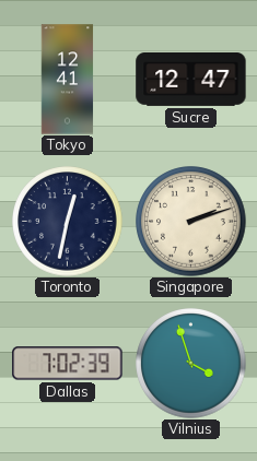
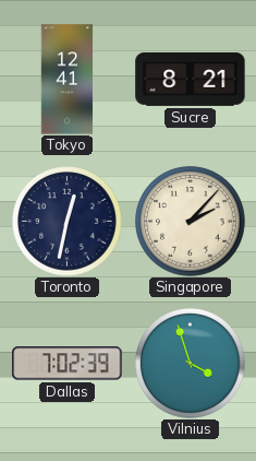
Sucre: 12:47 -> 8:21
Singapore: 2:12 -> 2:07
